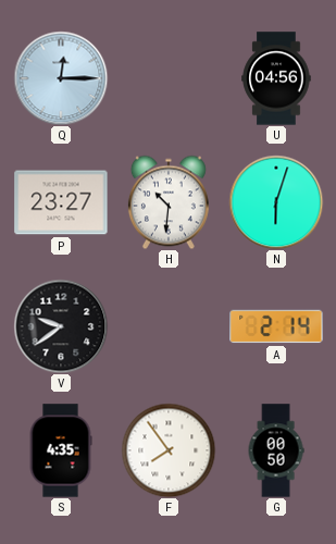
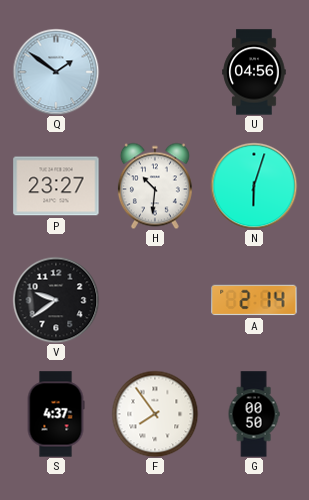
Q: 12:15 -> 1:51
S: 4:35 -> 4:37
